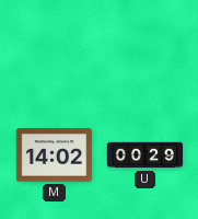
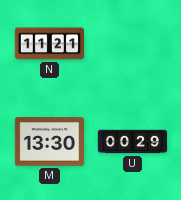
N: none -> 11:21
M: 14:02 -> 13:30
